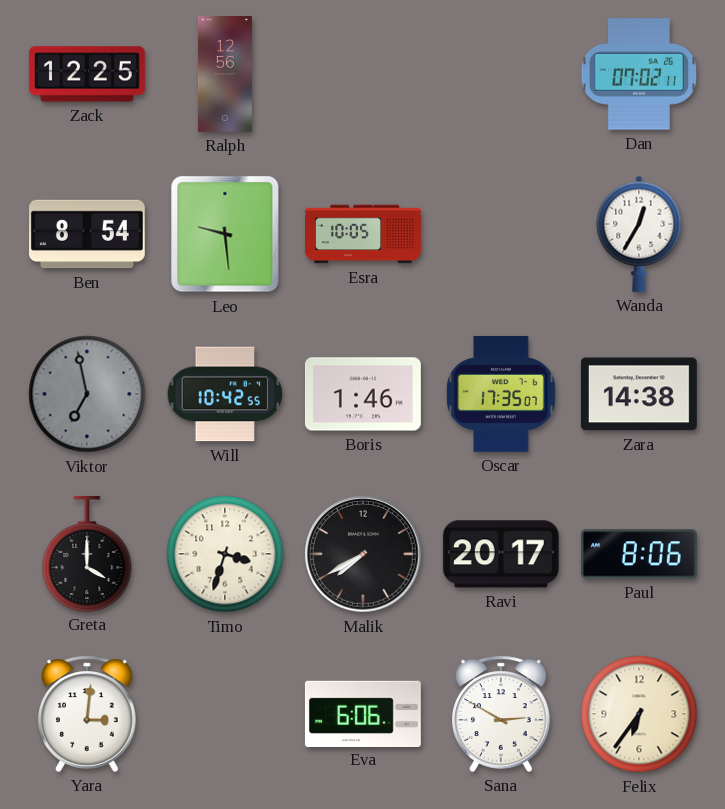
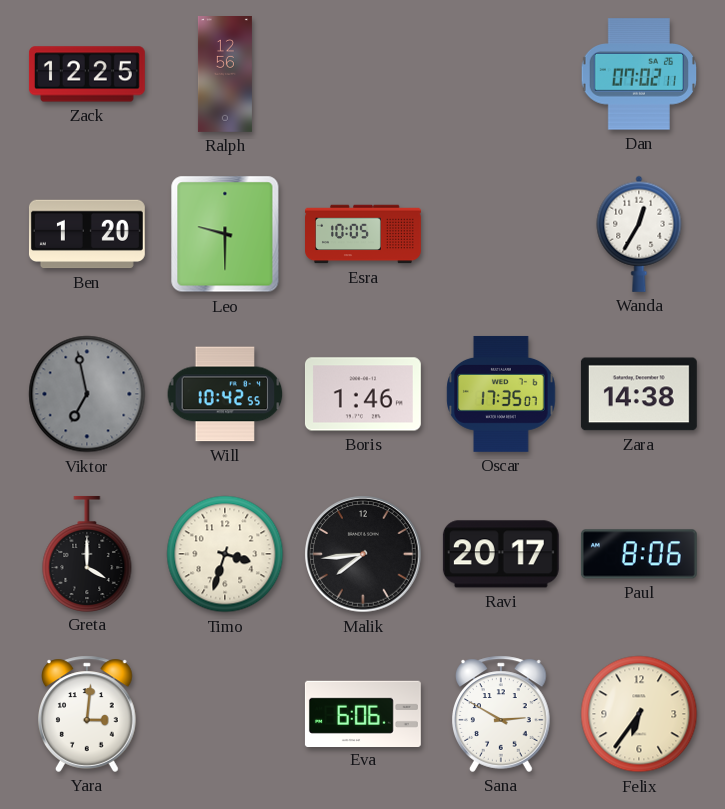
Ben: 8:54 -> 1:20
Leo: 9:29 -> 9:30
Malik: 7:40 -> 7:44
